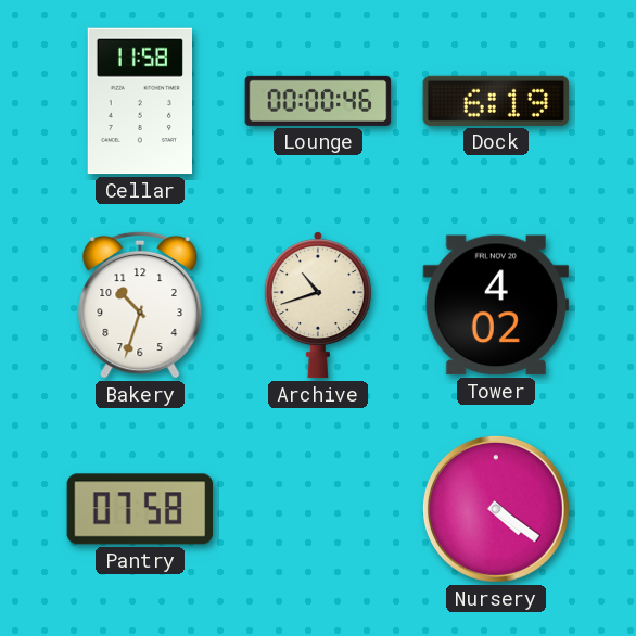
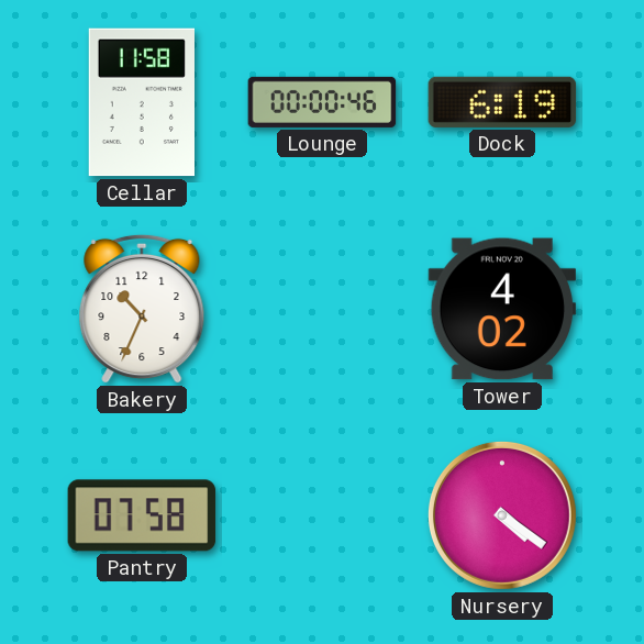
Bakery: 10:33 -> 10:34
Archive: 10:42 -> none
